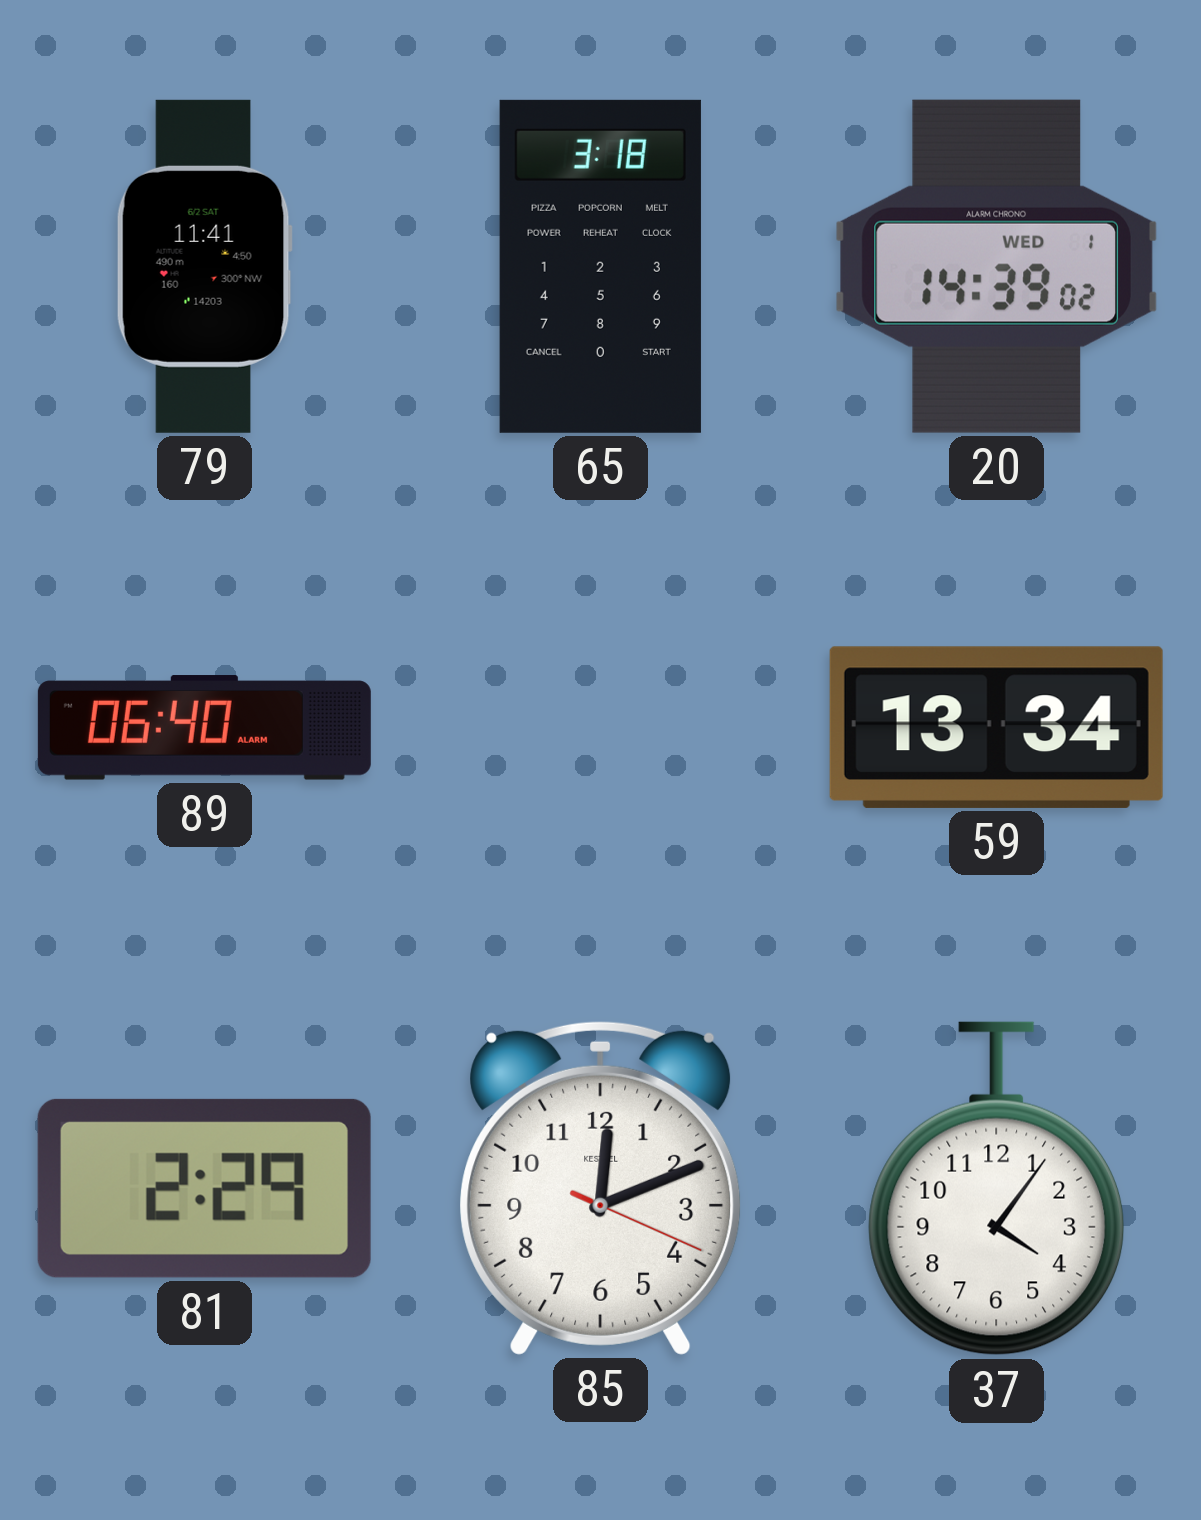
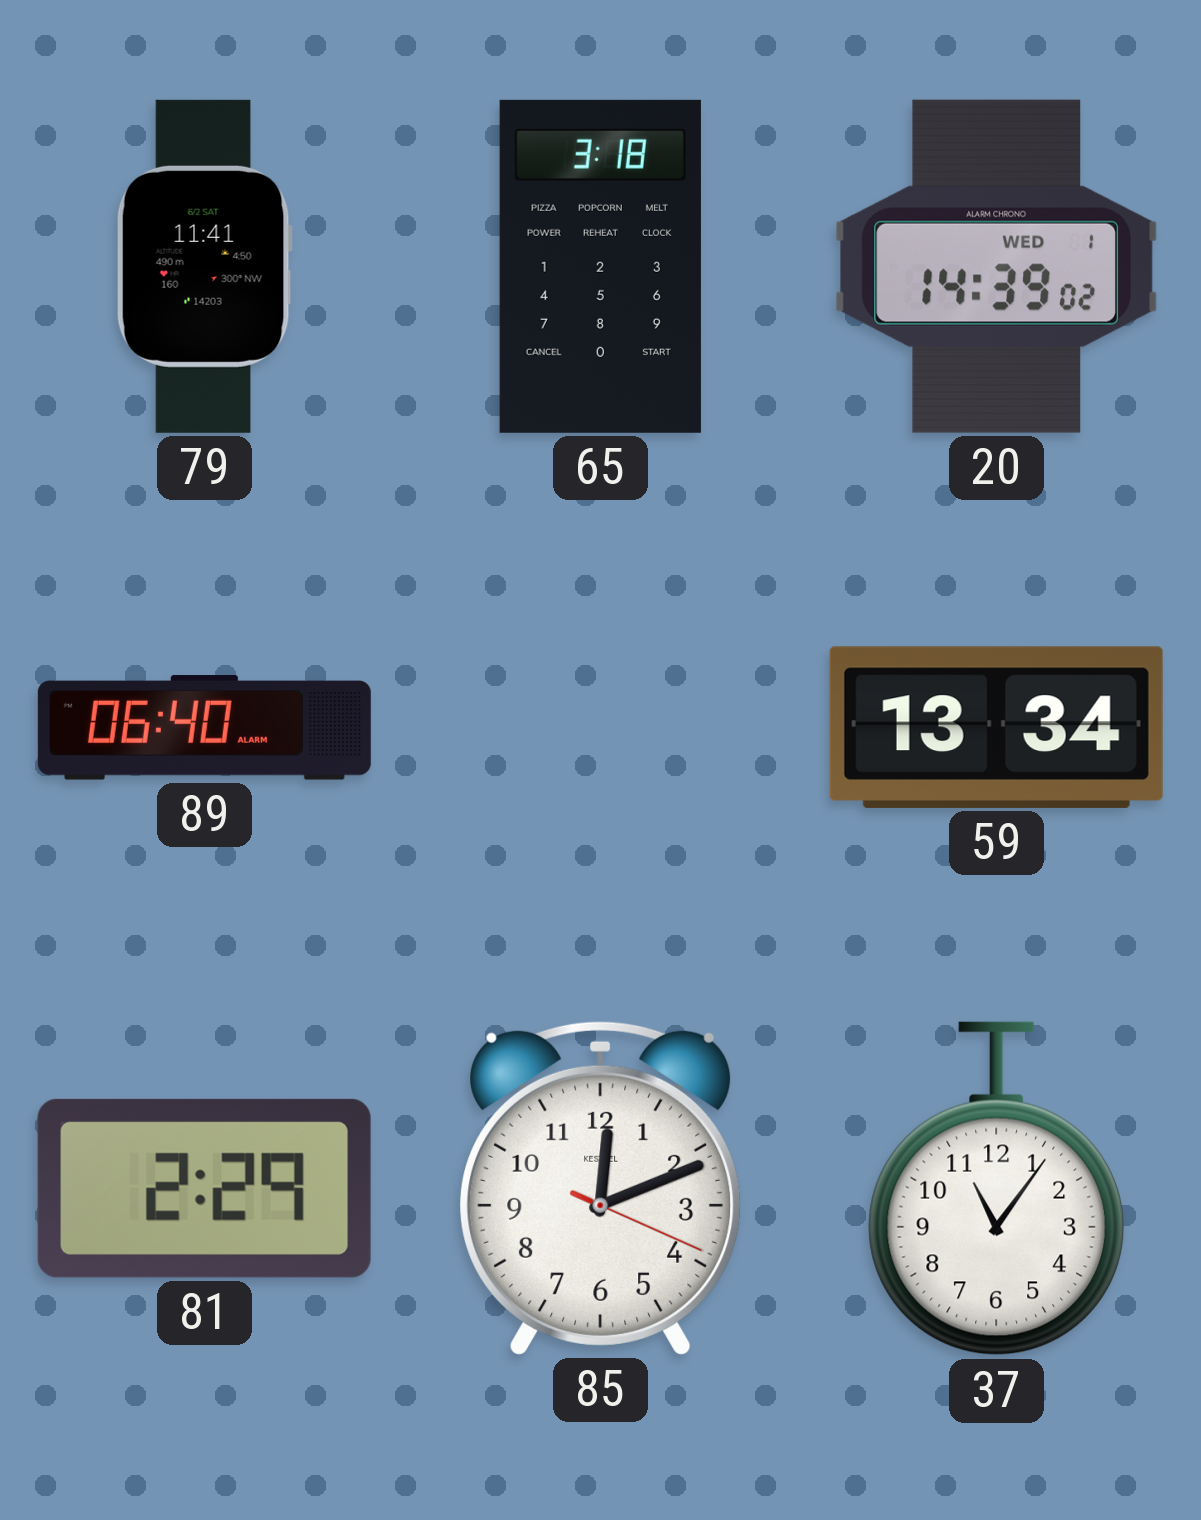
37: 4:06 -> 11:06
